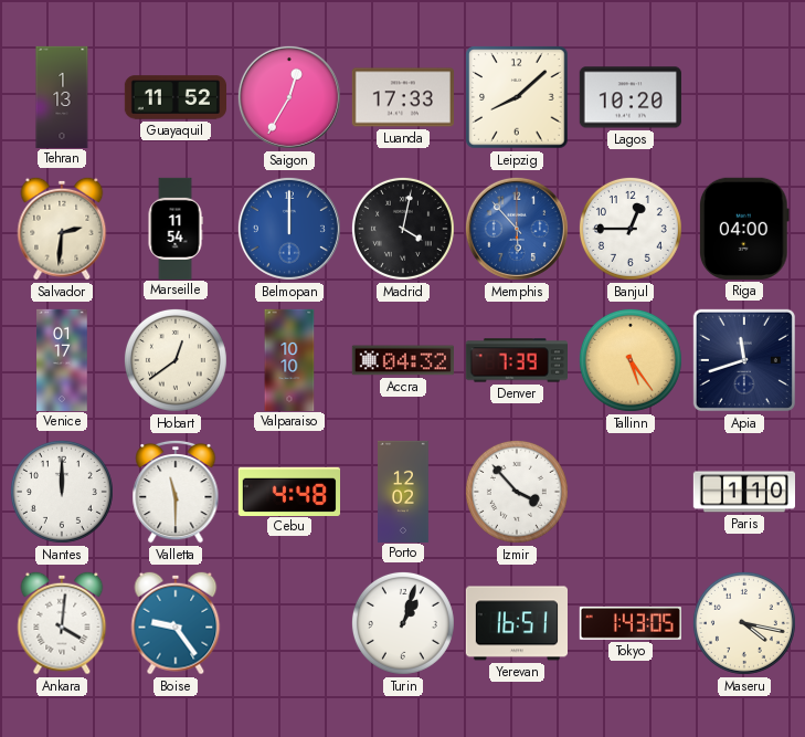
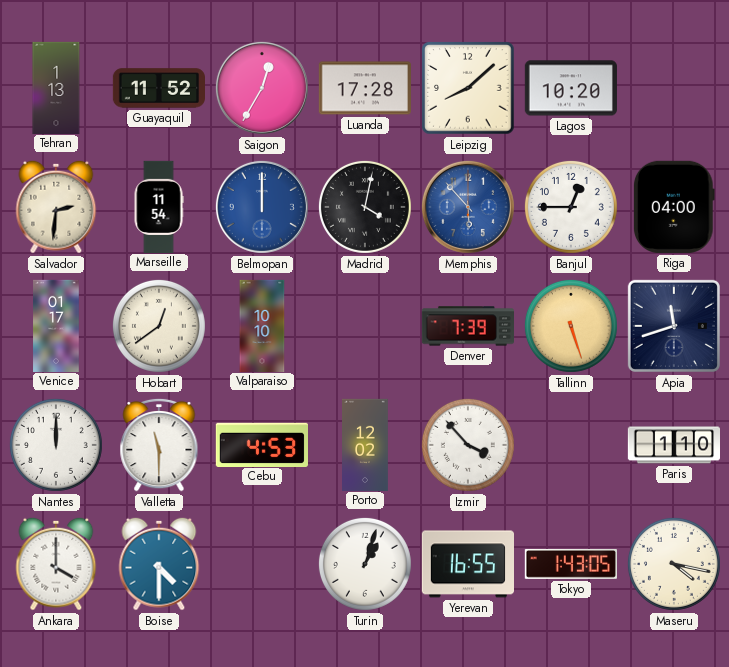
Luanda: 17:33 -> 17:28
Accra: 04:32 -> none
Tallinn: 5:24 -> 5:27
Cebu: 4:48 -> 4:53
Ankara: 4:01 -> 4:00
Boise: 9:24 -> 4:30
Yerevan: 16:51 -> 16:55
